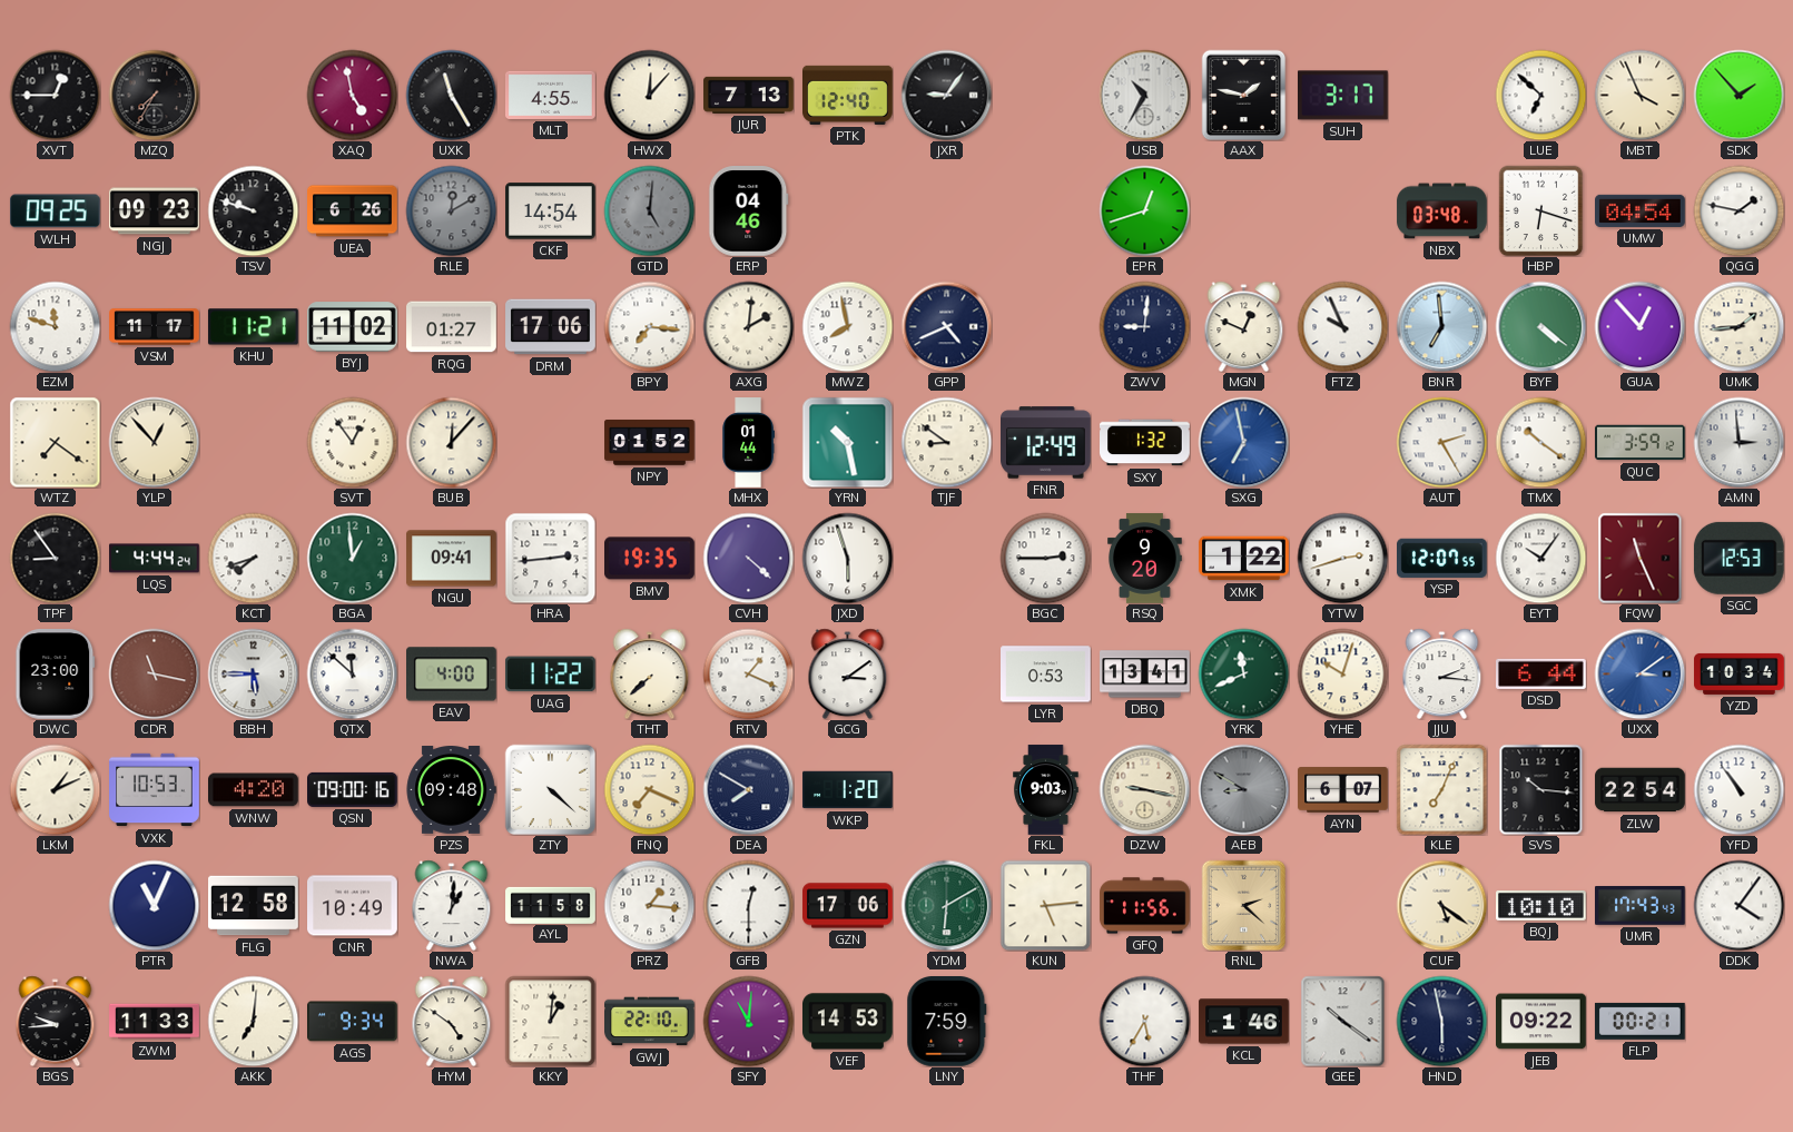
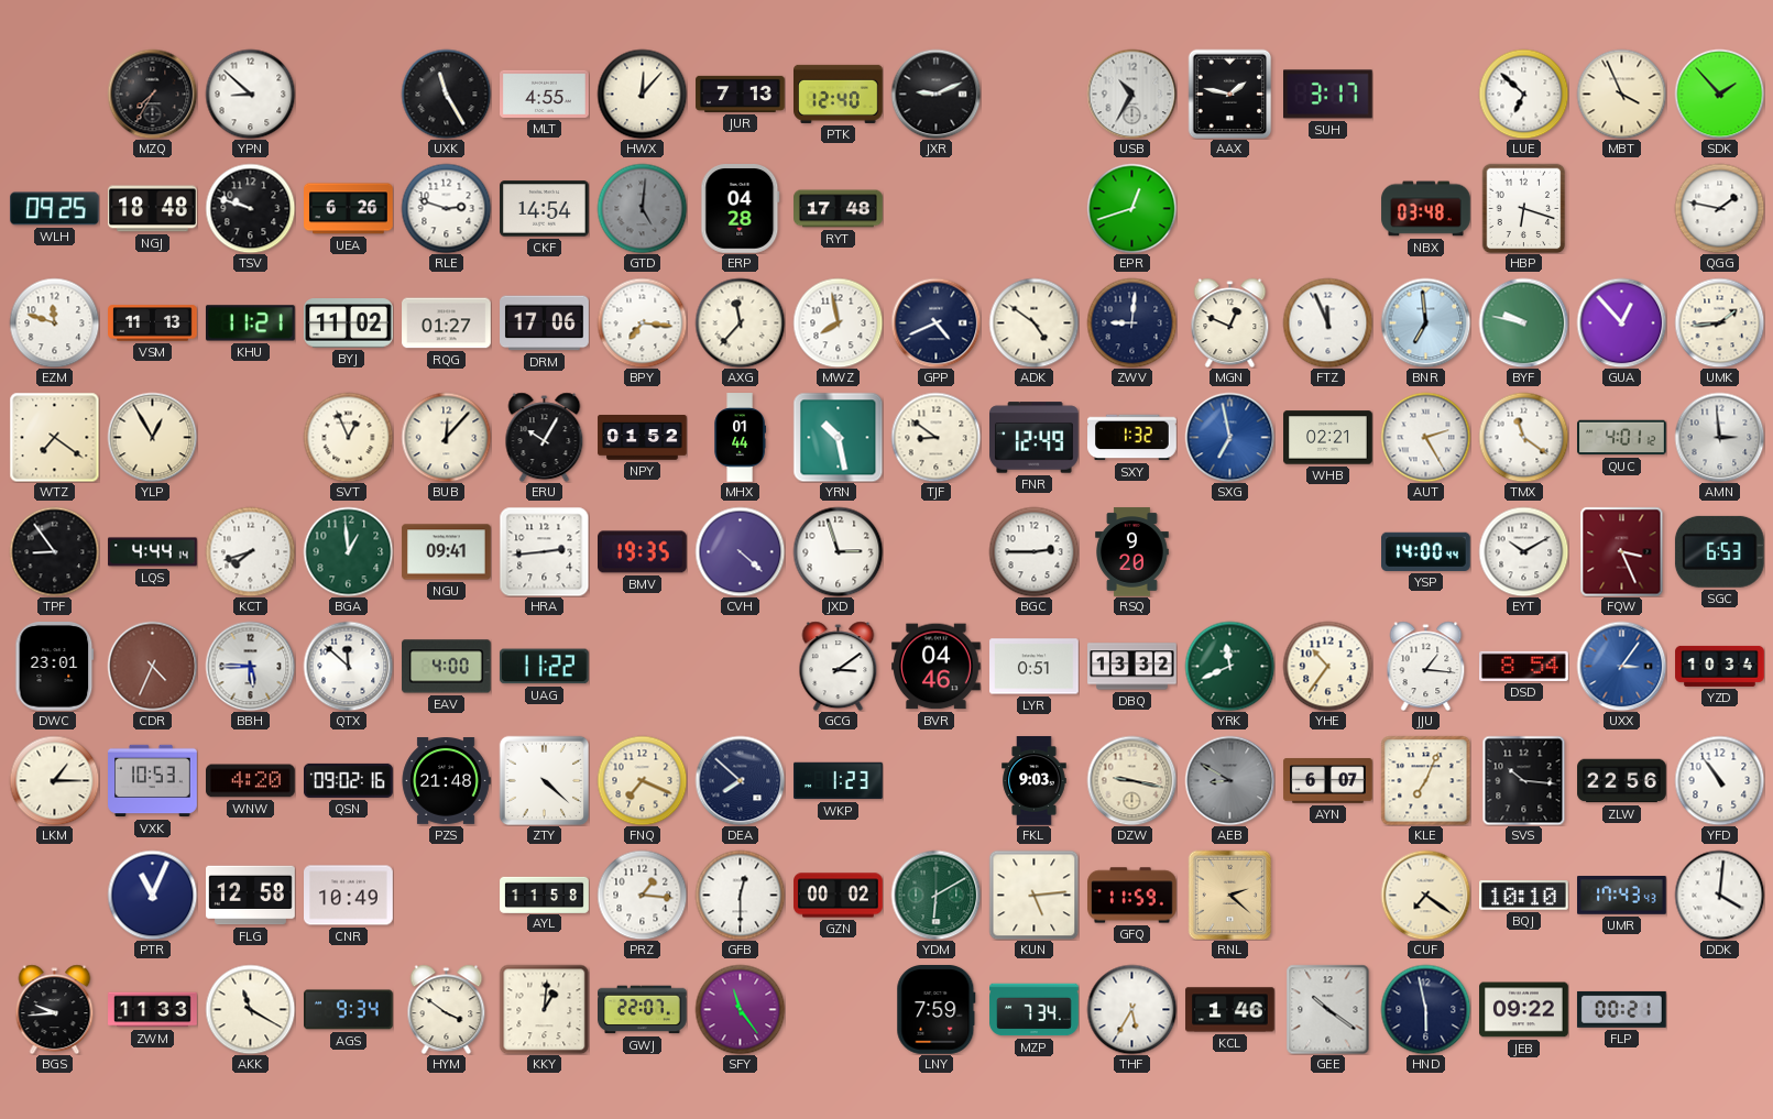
XVT: 12:45 -> none
YPN: none -> 8:52
XAQ: 4:58 -> none
JXR: 9:06 -> 9:11
NGJ: 09:23 -> 18:48
RLE: 12:10 -> 2:48
RLE dial: grey -> white
ERP: 04:46 -> 04:28
RYT: none -> 17:48
UMW: 04:54 -> none
VSM: 11:17 -> 11:13
AXG: 2:01 -> 11:37
ADK: none -> 4:51
FTZ: 9:56 -> 11:56
BYF: 4:21 -> 9:47
YLP: 12:53 -> 12:55
SVT: 12:54 -> 12:56
ERU: none -> 10:05
WHB: none -> 02:21
TMX: 10:21 -> 11:21
QUC: 3:59 -> 4:01
LQS: 4:44:24 -> 4:44:14
JXD: 5:57 -> 2:57
XMK: 1:22 -> none
YTW: 2:42 -> none
YSP: 12:07 -> 14:00
EYT: 10:06 -> 10:10
FQW: 11:26 -> 3:26
SGC: 12:53 -> 6:53
DWC: 23:00 -> 23:01
CDR: 11:17 -> 4:34
THT: 7:38 -> none
RTV: 1:19 -> none
BVR: none -> 04:46
LYR: 0:53 -> 0:51
DBQ: 13:41 -> 13:32
YHE: 10:03 -> 10:36
JJU: 2:16 -> 1:16
DSD: 6:44 -> 8:54
UXX: 3:09 -> 3:06
LKM: 1:11 -> 1:15
QSN: 09:00 -> 09:02
PZS: 09:48 -> 21:48
DEA: 7:50 -> 7:52
WKP: 1:20 -> 1:23
ZLW: 22:54 -> 22:56
NWA: 1:01 -> none
GZN: 17:06 -> 00:02
GFQ: 11:56 -> 11:59
CUF: 5:21 -> 7:21
DDK: 4:06 -> 4:01
AKK: 7:01 -> 11:20
HYM: 4:51 -> 3:51
GWJ: 22:10 -> 22:07
SFY: 11:01 -> 11:24
VEF: 14:53 -> none
MZP: none -> 7:34
